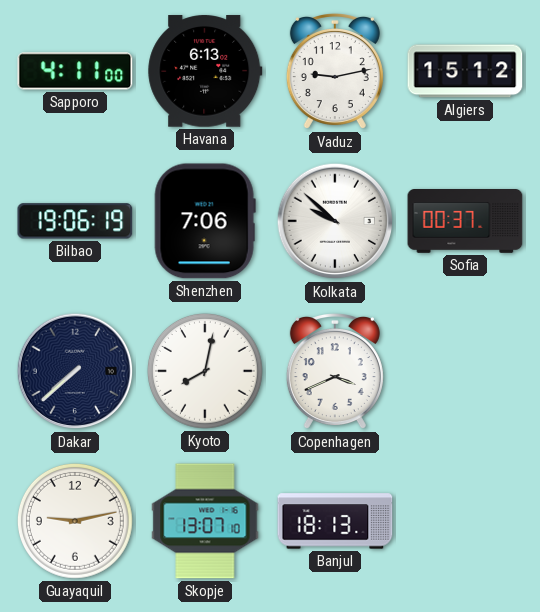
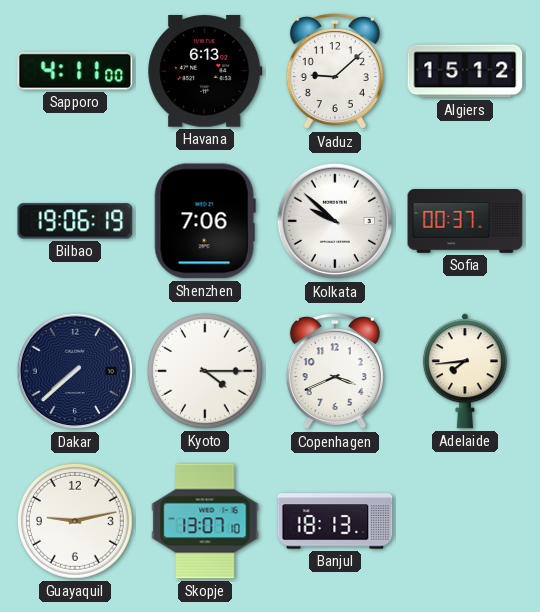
Vaduz: 9:13 -> 9:08
Kyoto: 8:02 -> 4:15
Adelaide: none -> 7:44
